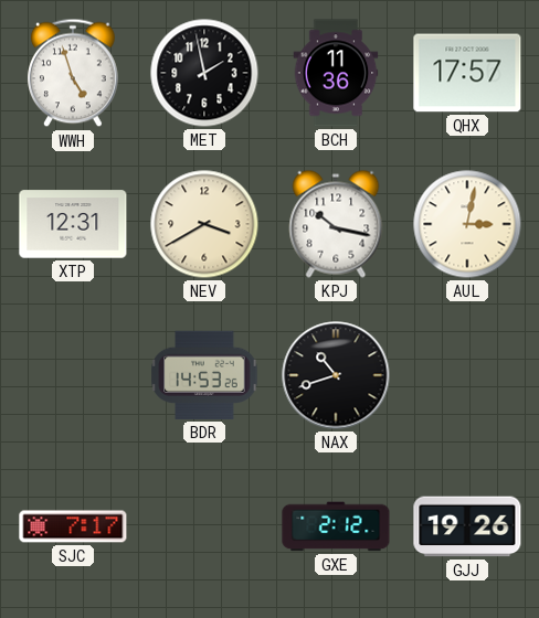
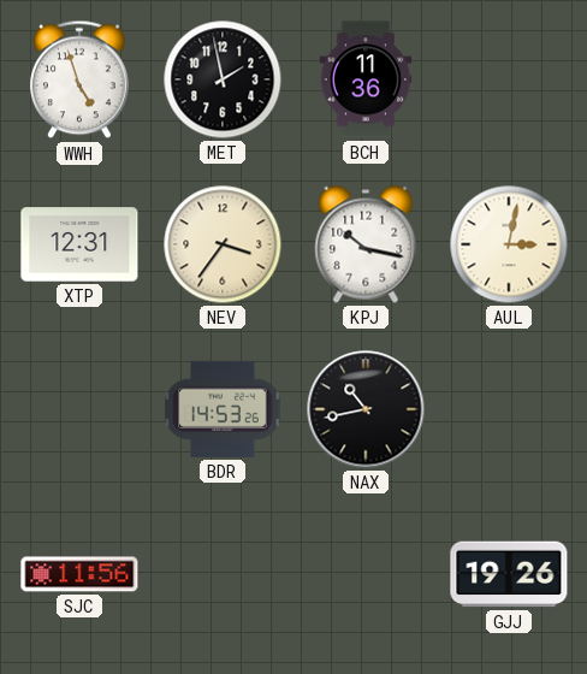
QHX: 17:57 -> none
NEV: 3:40 -> 3:36
NAX: 10:42 -> 10:43
SJC: 7:17 -> 11:56
GXE: 2:12 -> none
